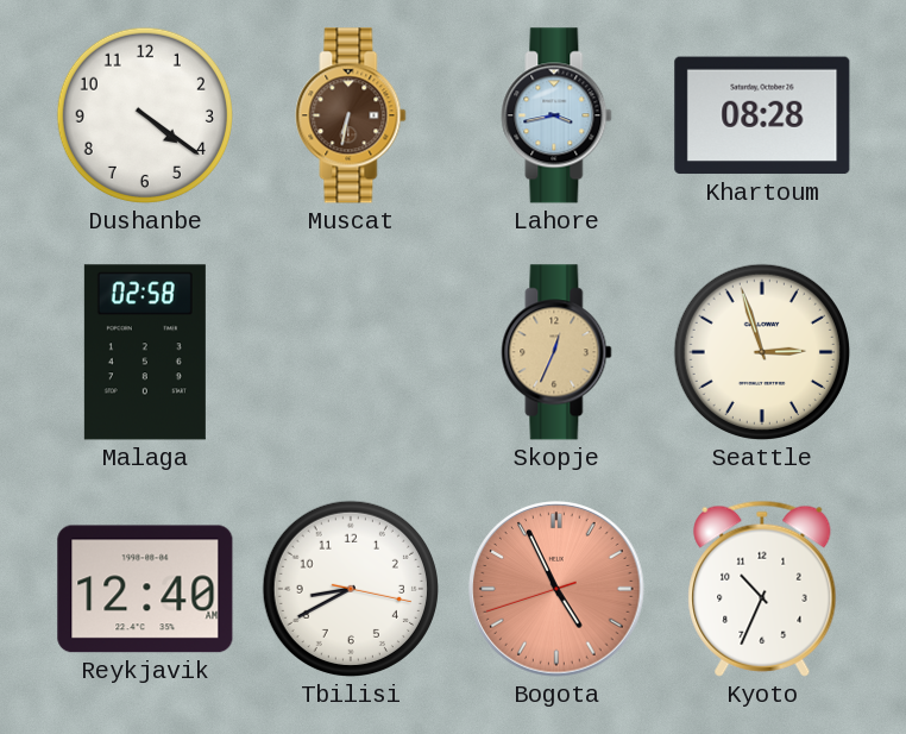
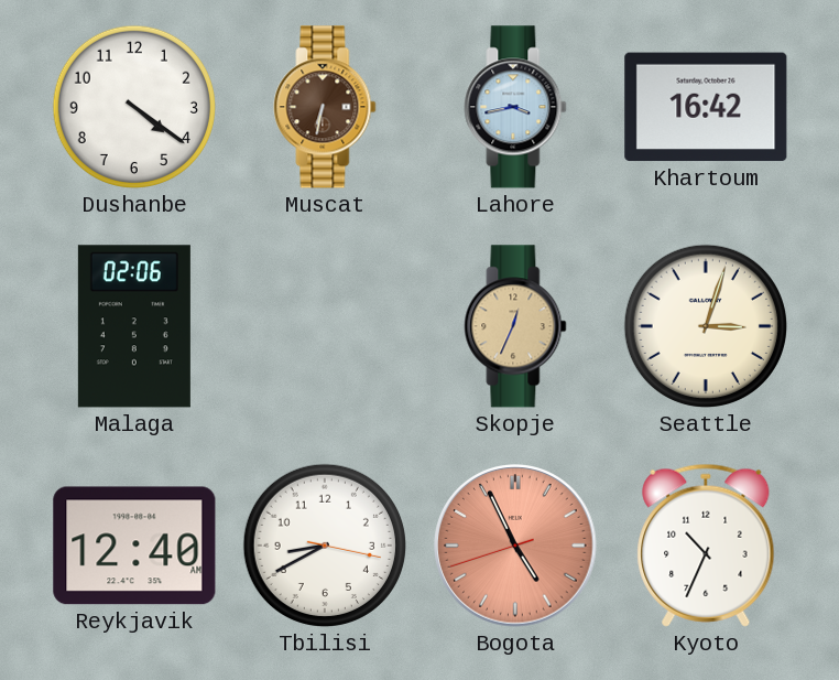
Khartoum: 08:28 -> 16:42
Malaga: 02:58 -> 02:06
Seattle: 2:57 -> 3:03
